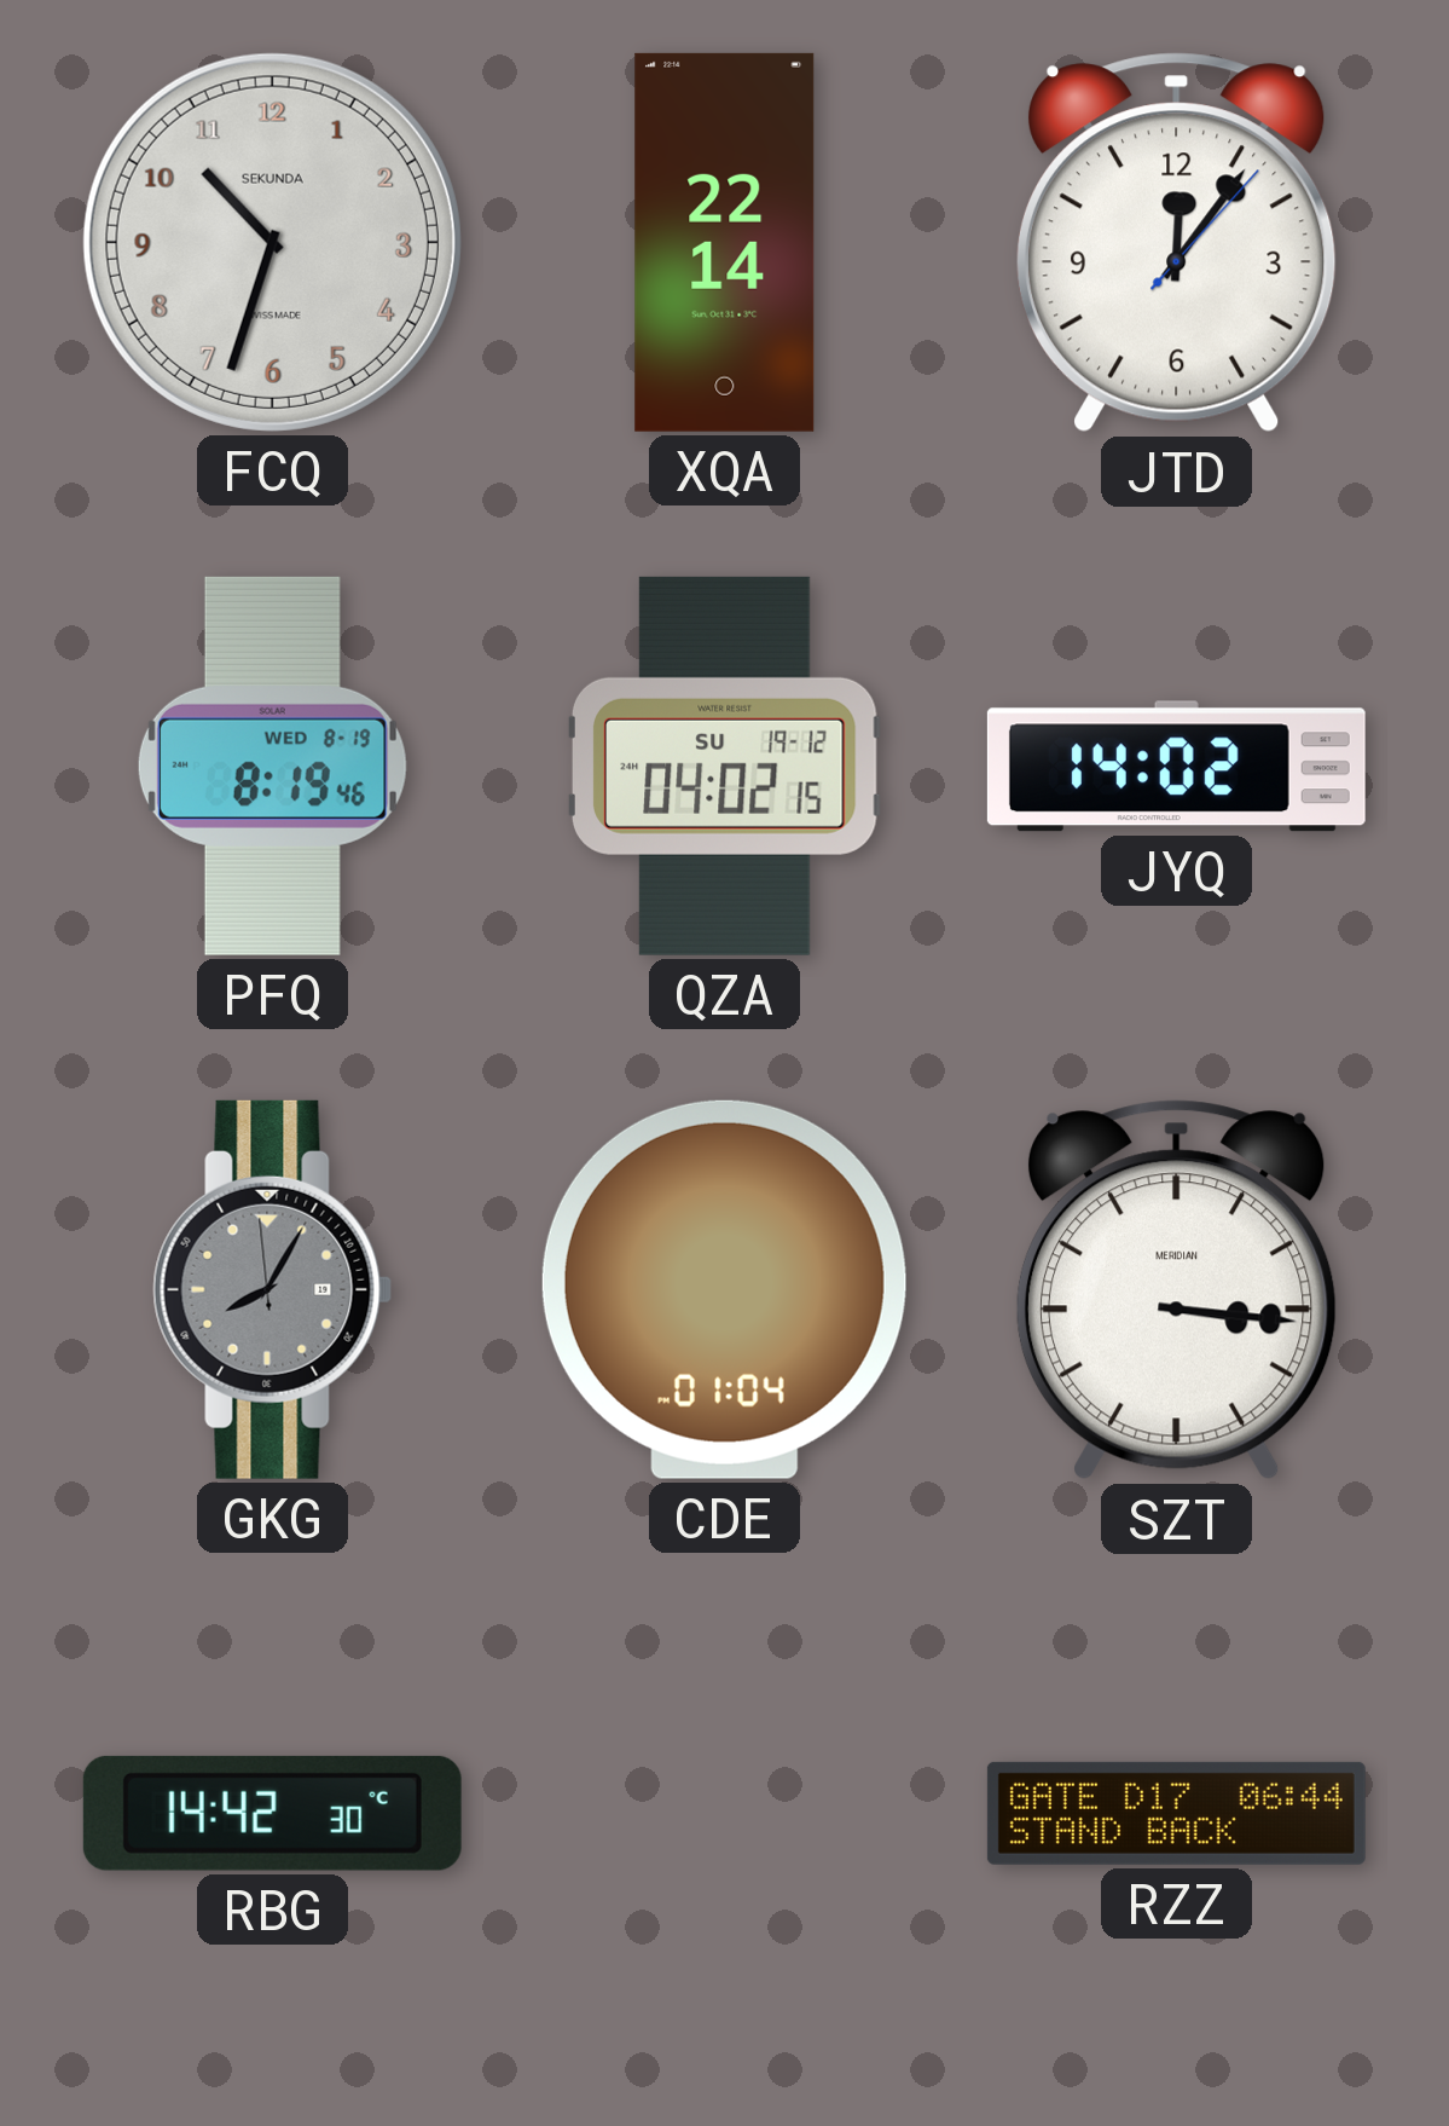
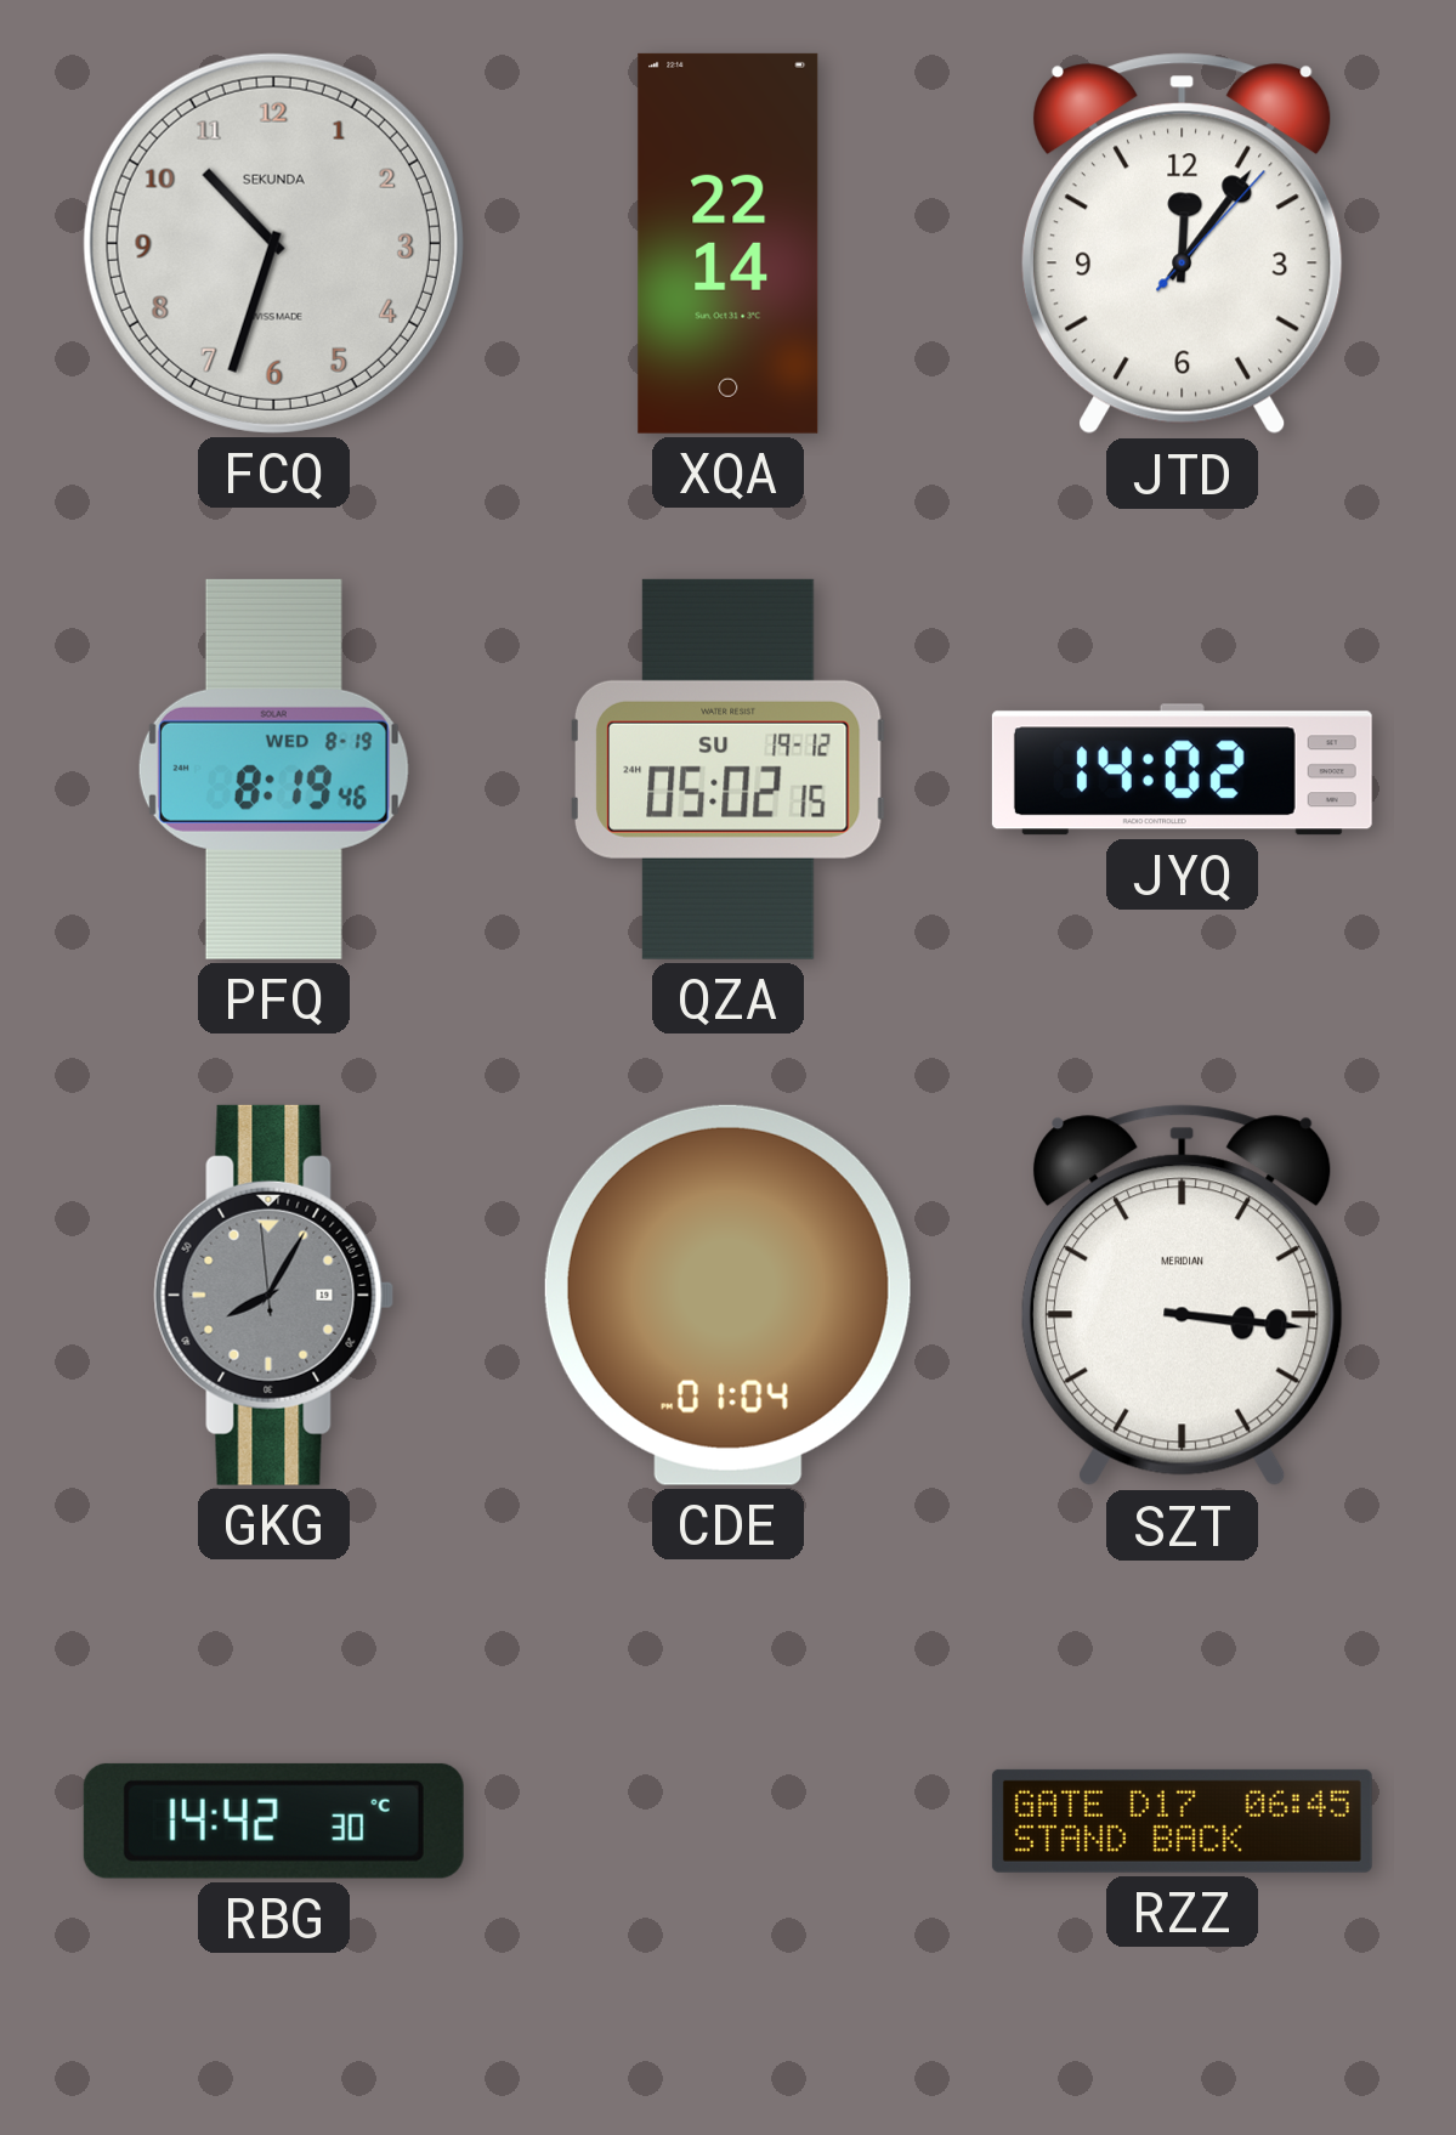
QZA: 04:02 -> 05:02
RZZ: 06:44 -> 06:45
